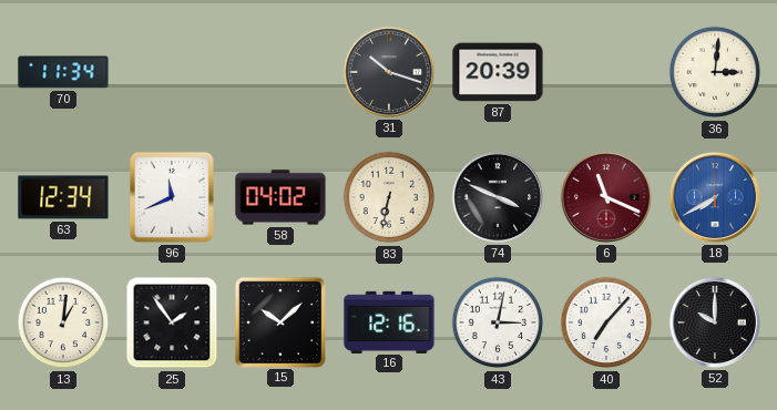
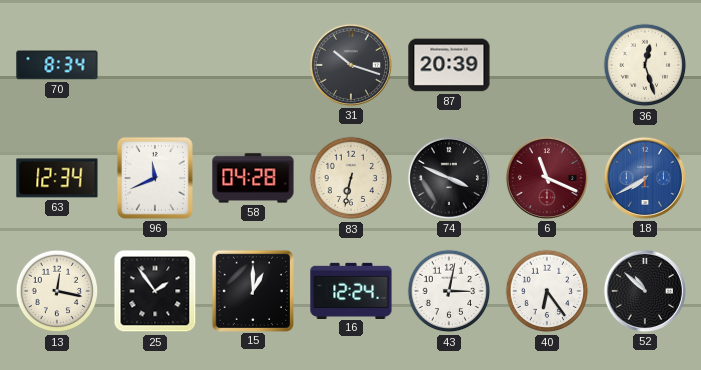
70: 11:34 -> 8:34
36: 3:01 -> 12:27
58: 04:02 -> 04:28
13: 1:01 -> 12:17
15: 10:08 -> 1:00
16: 12:16 -> 12:24
40: 7:07 -> 6:24
52: 10:00 -> 10:52
